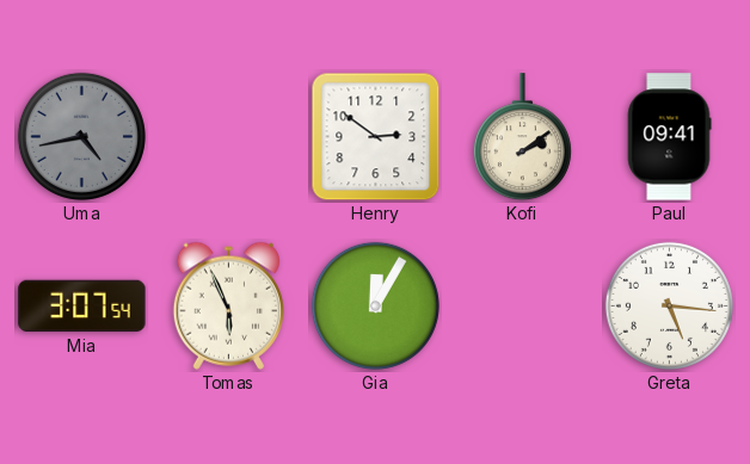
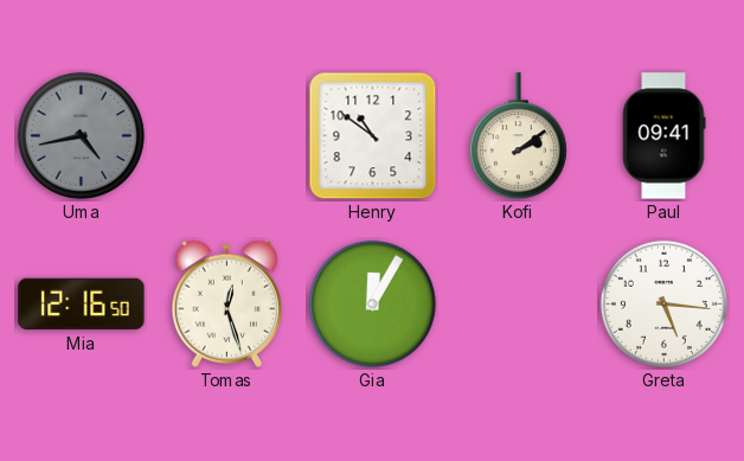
Henry: 2:51 -> 10:51
Mia: 3:07 -> 12:16
Tomas: 5:56 -> 12:27
